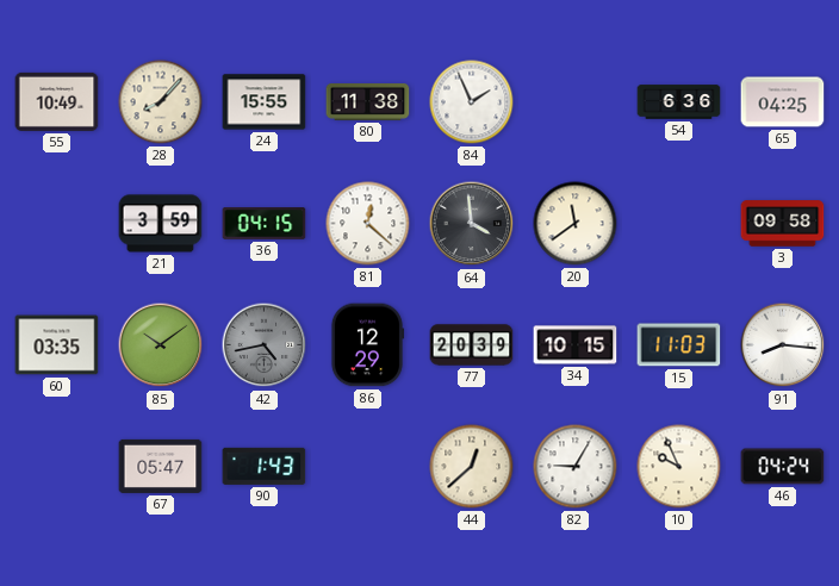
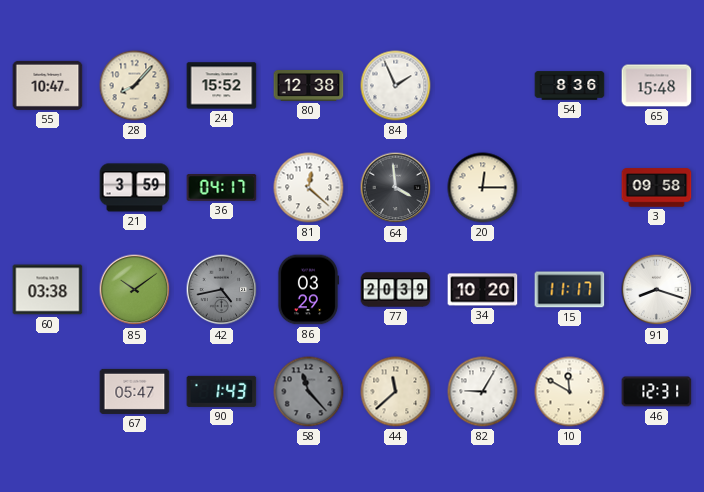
55: 10:49 -> 10:47
24: 15:55 -> 15:52
80: 11:38 -> 12:38
54: 6:36 -> 8:36
65: 04:25 -> 15:48
36: 04:15 -> 04:17
20: 11:39 -> 12:15
60: 03:35 -> 03:38
86: 12:29 -> 03:29
34: 10:15 -> 10:20
15: 11:03 -> 11:17
91: 8:16 -> 8:18
58: none -> 11:23
44: 12:38 -> 11:38
10: 9:56 -> 11:50
46: 04:24 -> 12:31
